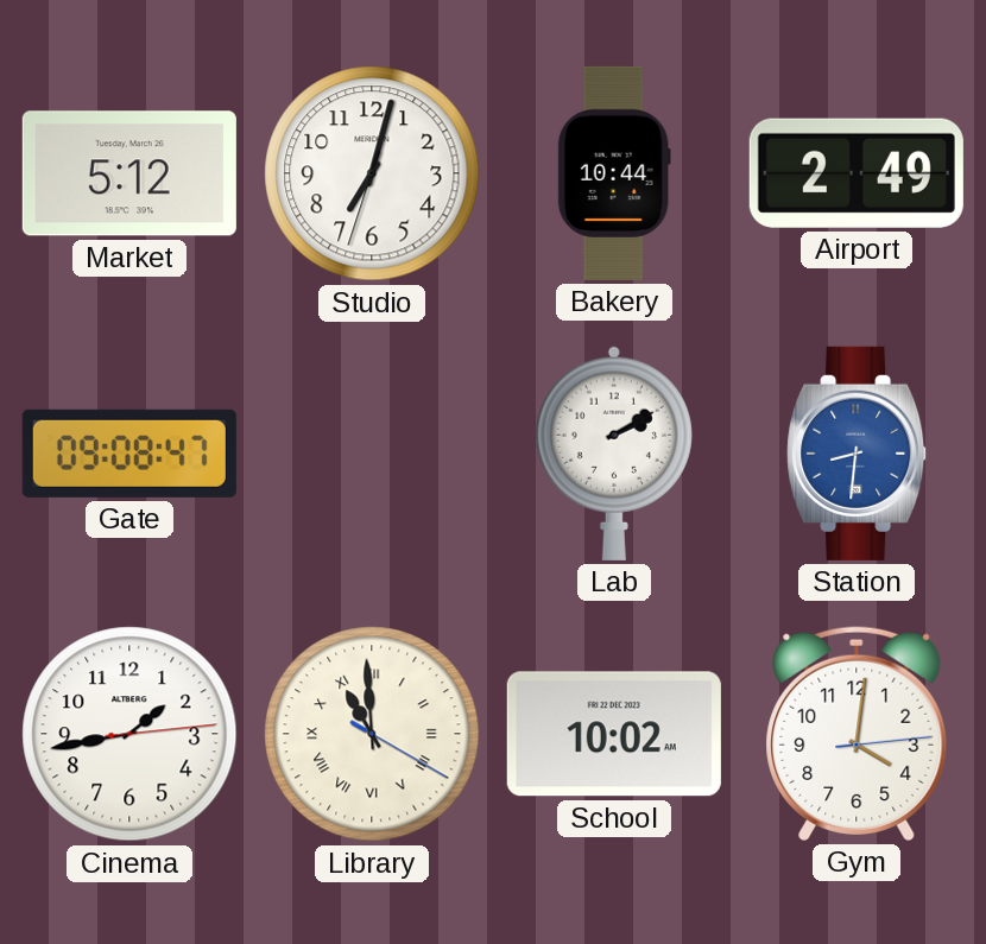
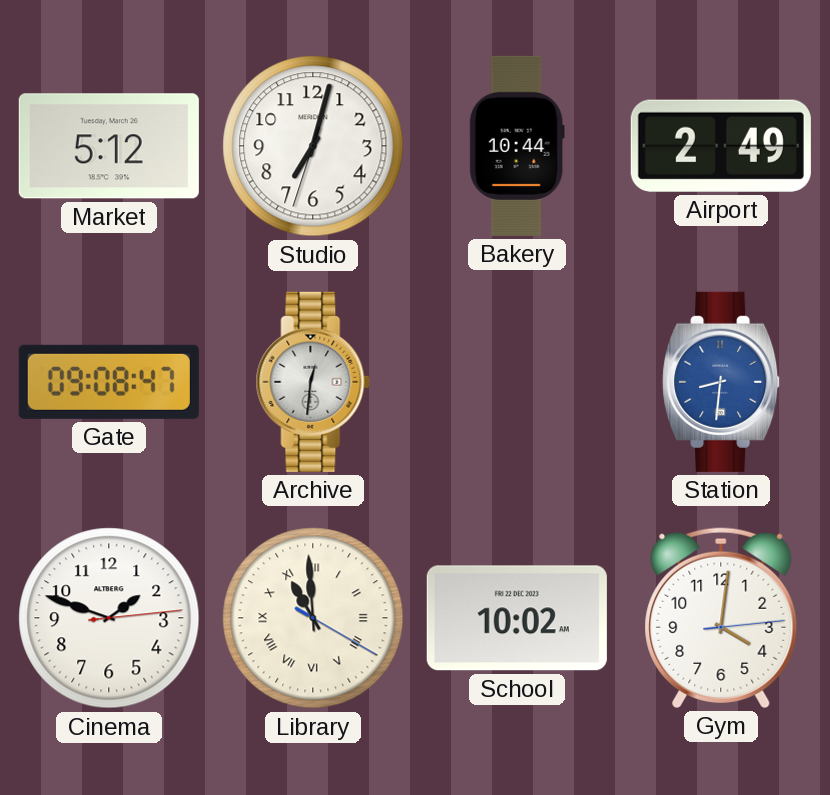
Archive: none -> 12:31
Lab: 2:10 -> none
Cinema: 1:43 -> 1:48
